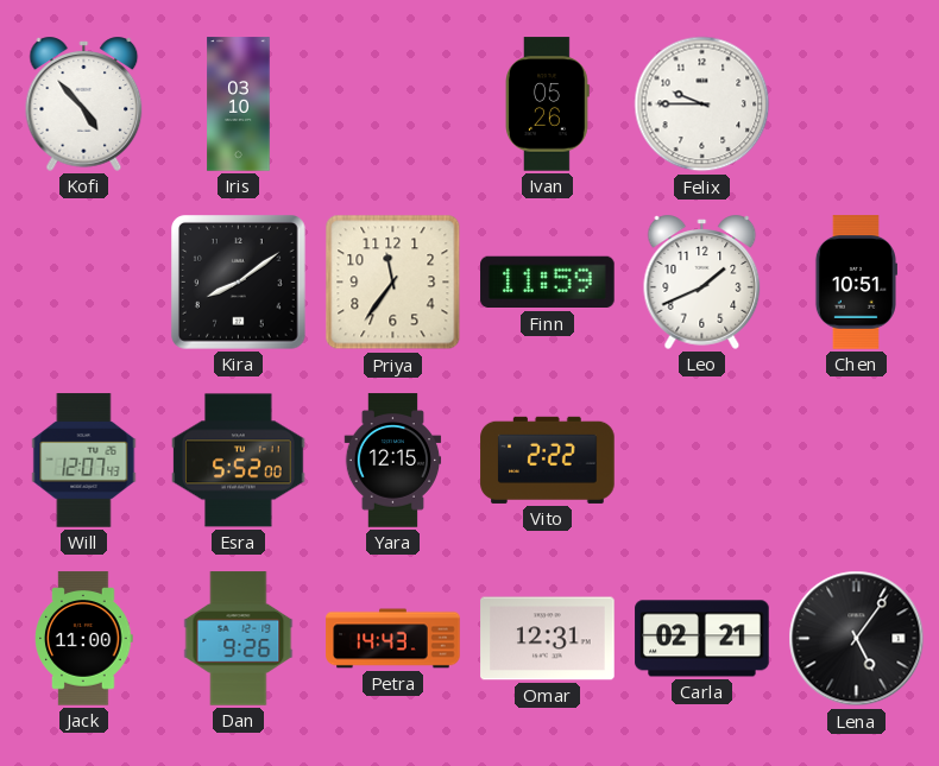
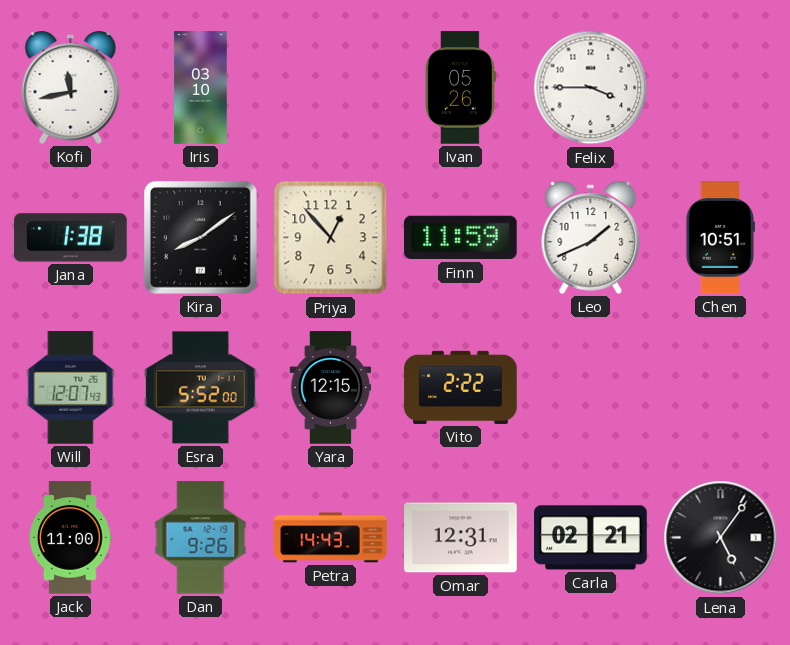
Kofi: 4:53 -> 11:43
Felix: 9:45 -> 3:45
Jana: none -> 1:38
Priya: 11:36 -> 12:53
